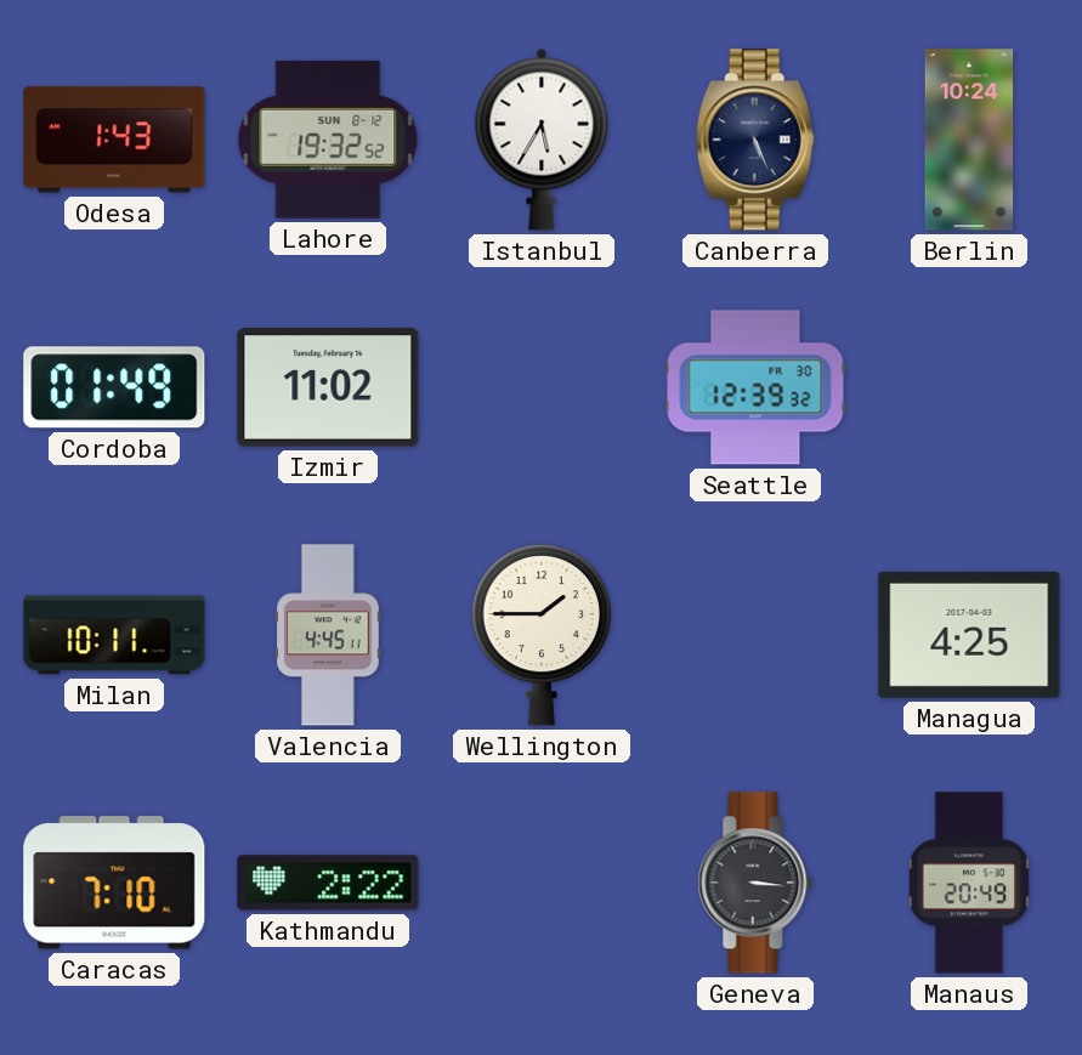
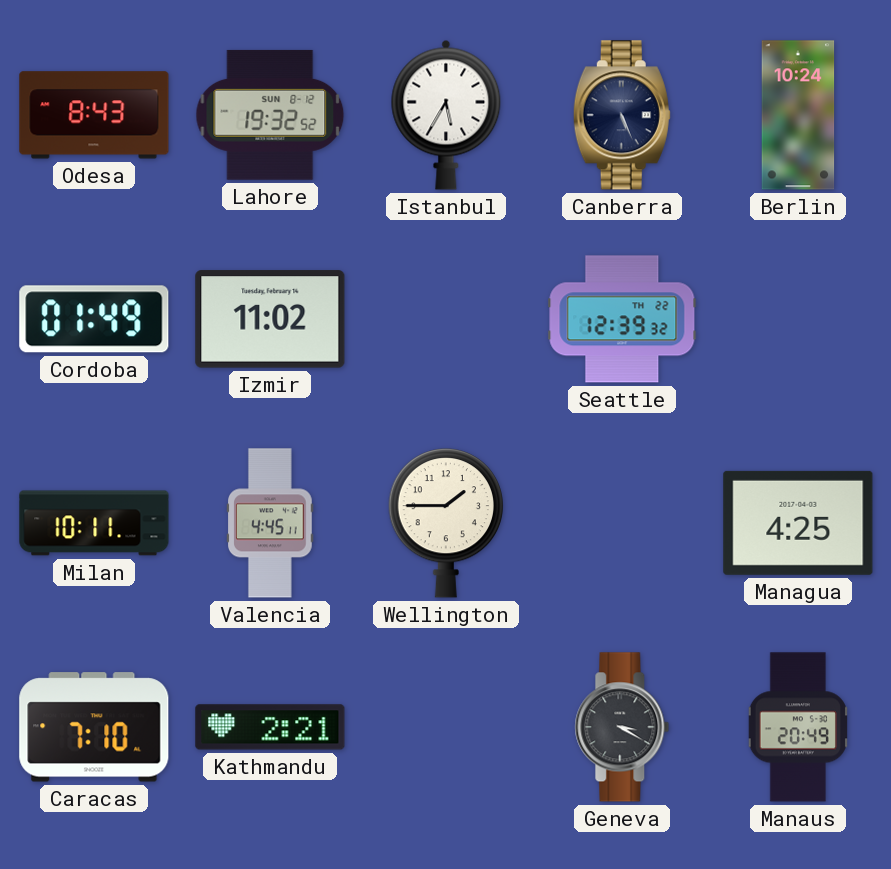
Odesa: 1:43 -> 8:43
Seattle date: FR 30 -> TH 22
Kathmandu: 2:22 -> 2:21
Geneva: 3:16 -> 3:20
